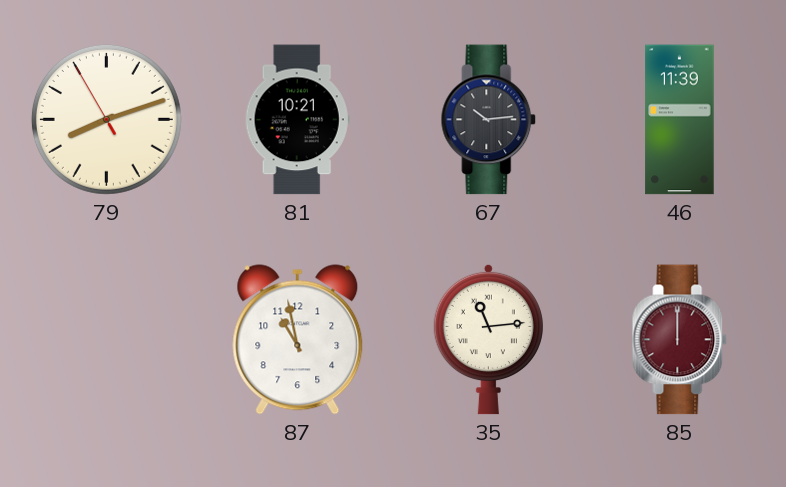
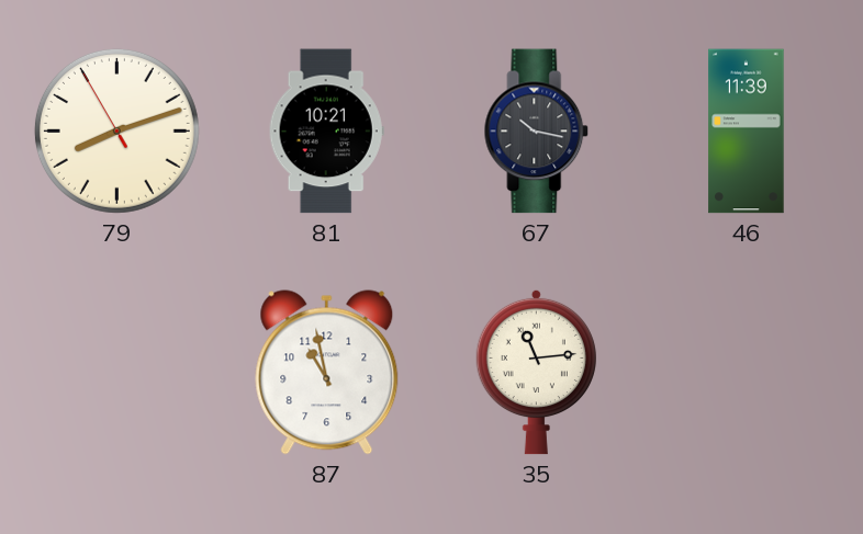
67: 10:14 -> 10:17
85: 12:00 -> none
